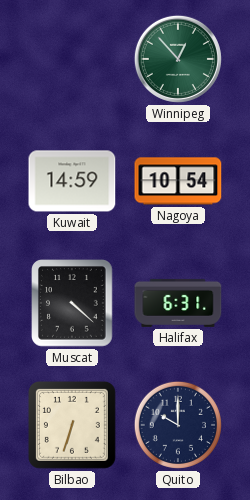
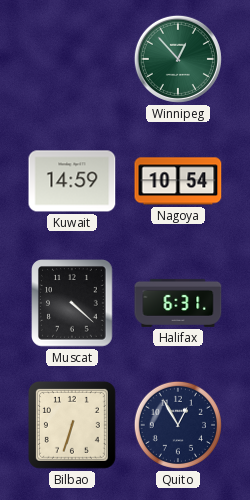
Quito: 10:00 -> 12:55
